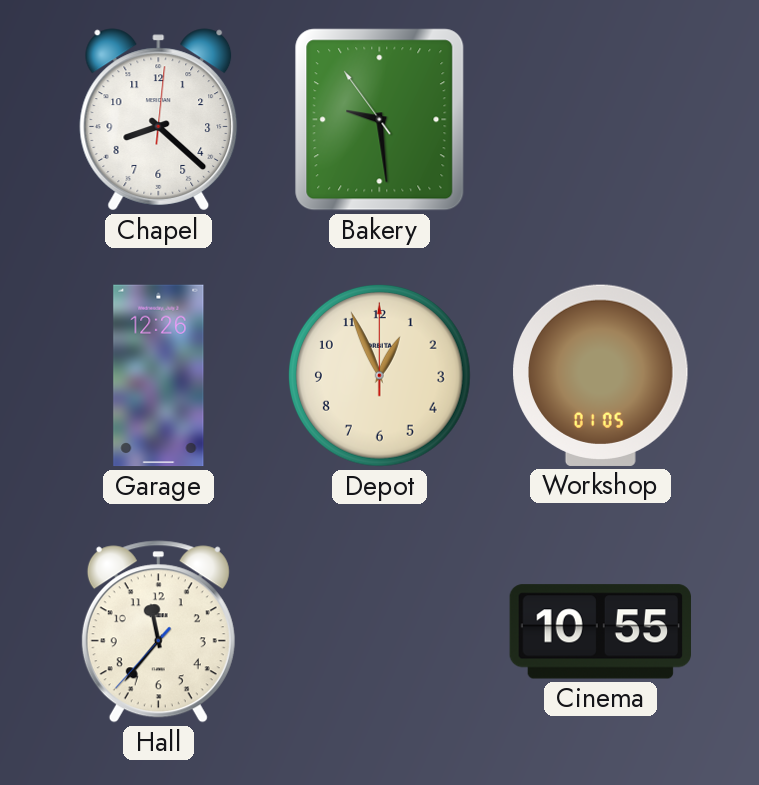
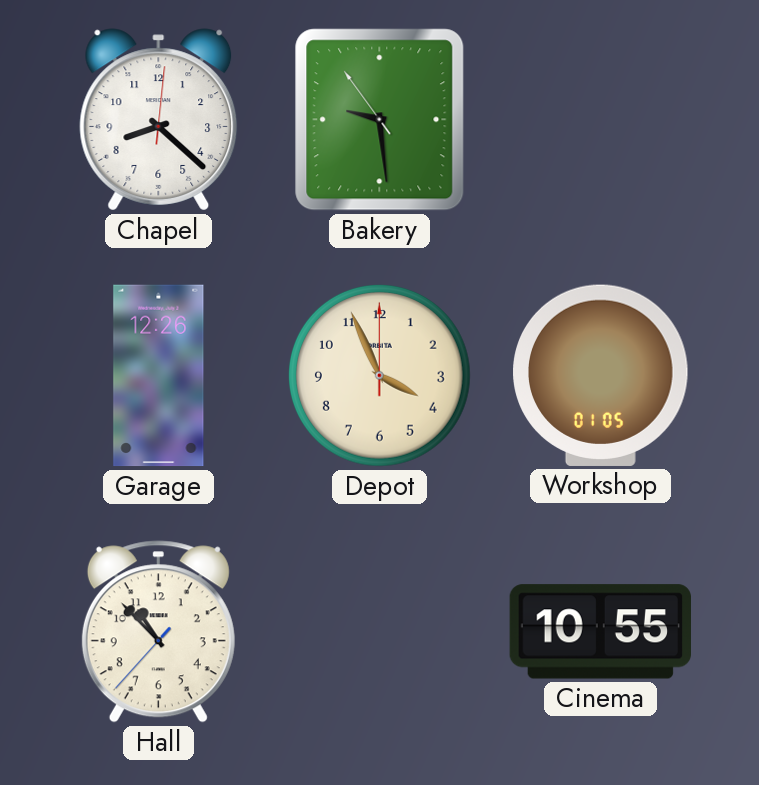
Depot: 12:56 -> 3:56
Hall: 11:36 -> 10:52
